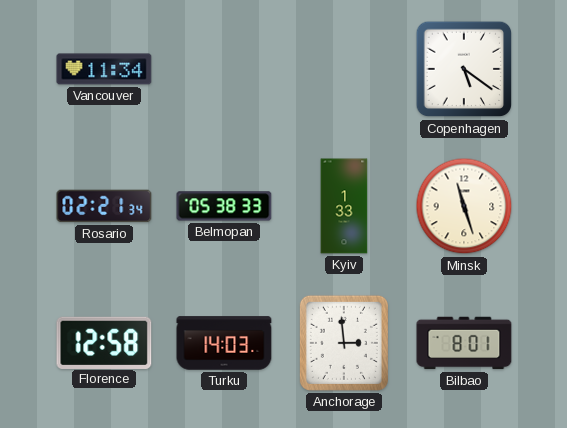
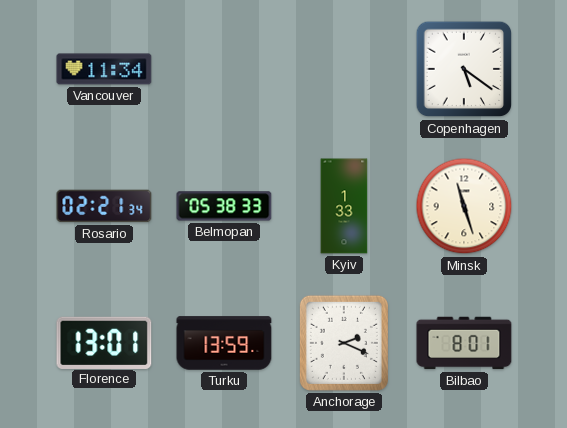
Florence: 12:58 -> 13:01
Turku: 14:03 -> 13:59
Anchorage: 2:59 -> 2:19
